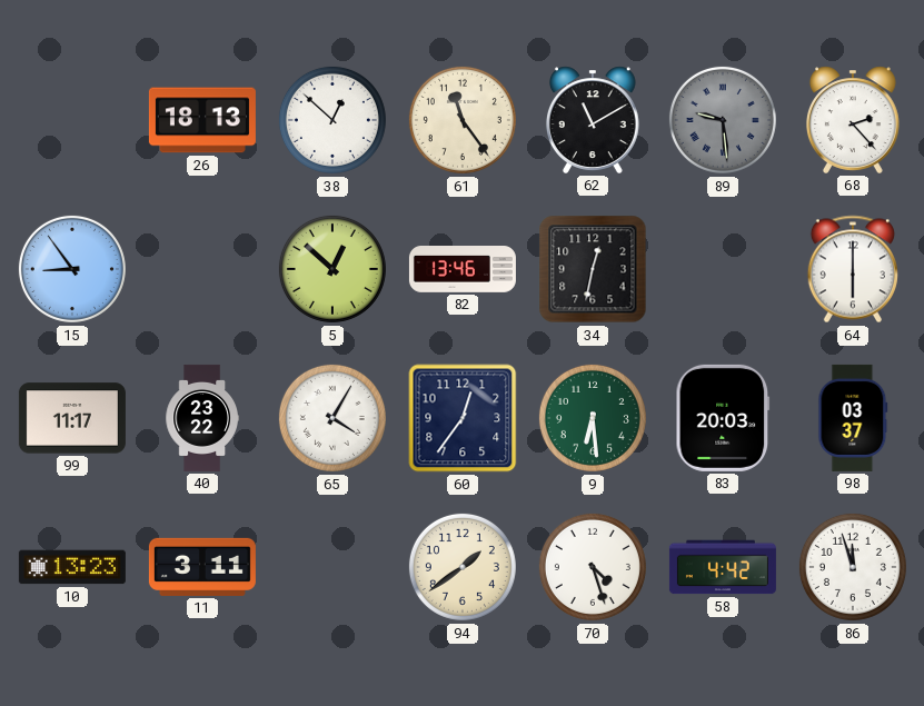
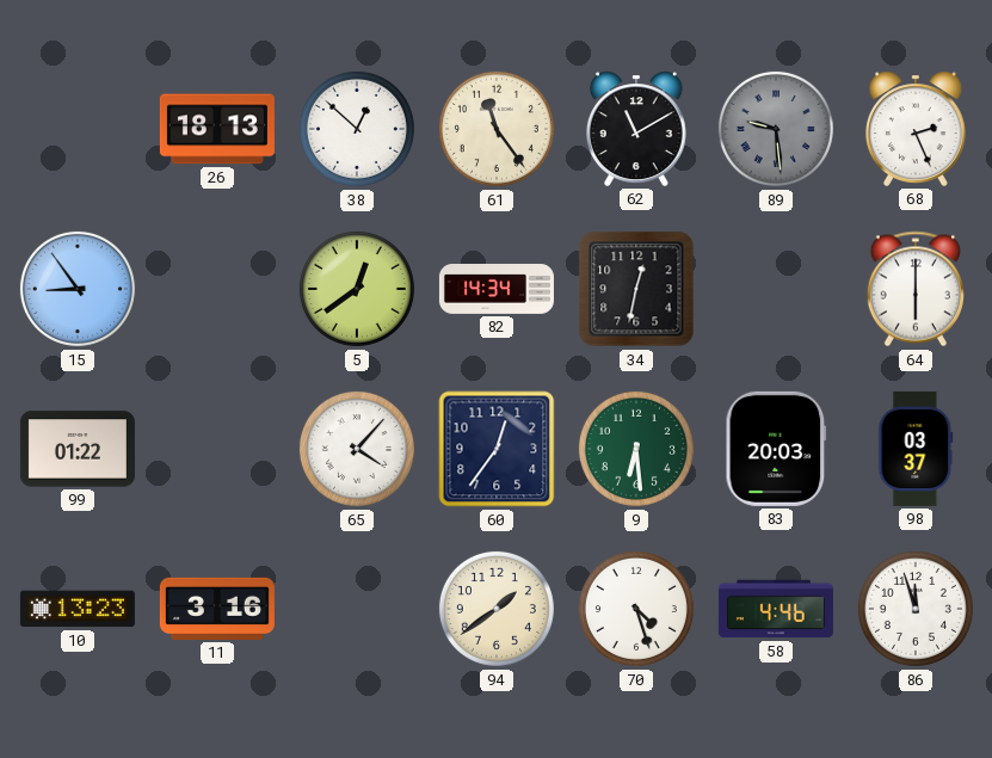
68: 2:23 -> 2:26
5: 12:52 -> 12:39
82: 13:46 -> 14:34
99: 11:17 -> 01:22
40: 23:22 -> none
65: 4:05 -> 4:07
11: 3:11 -> 3:16
58: 4:42 -> 4:46
